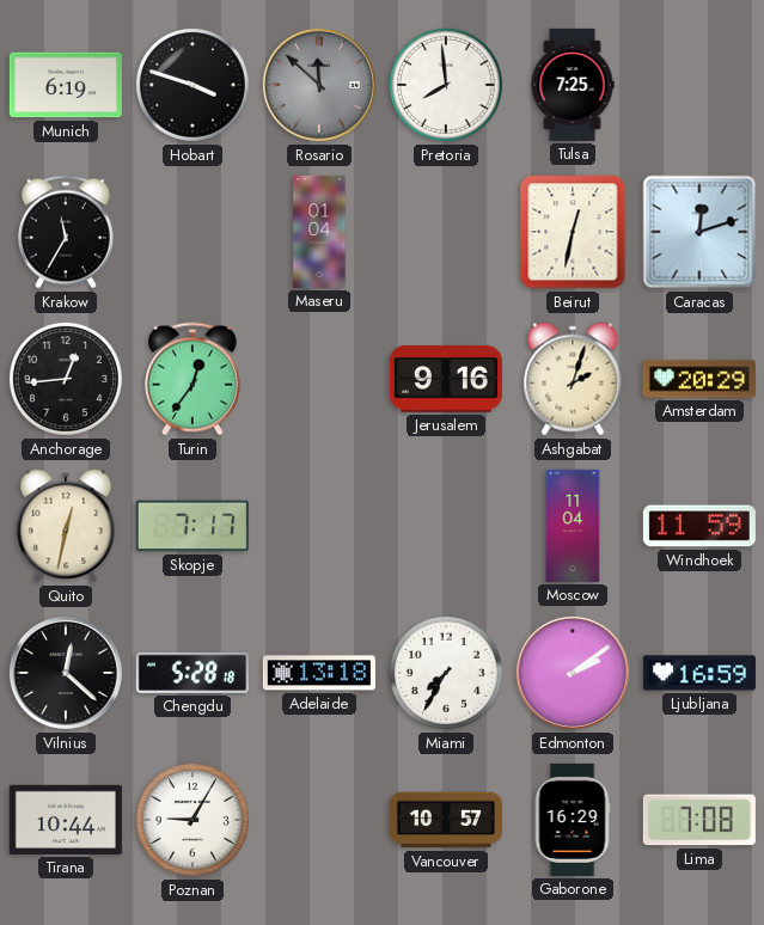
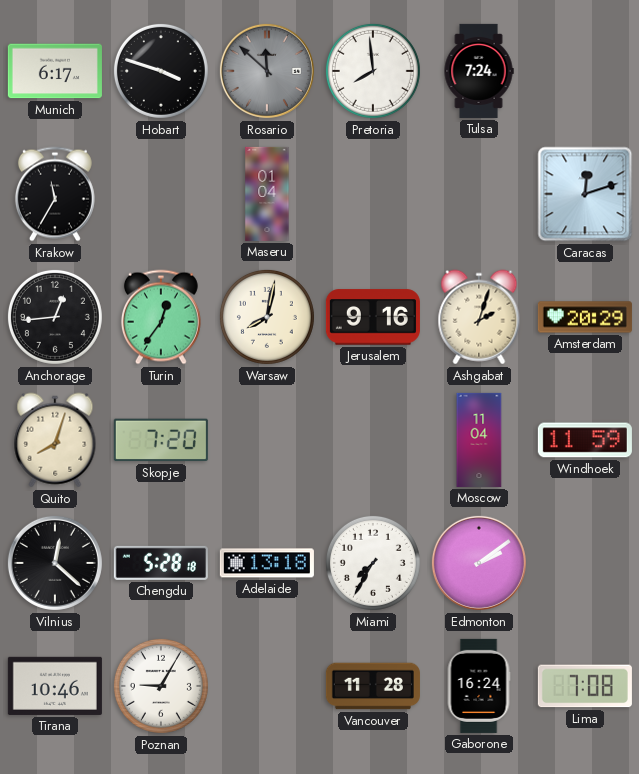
Munich: 6:19 -> 6:17
Tulsa: 7:25 -> 7:24
Beirut: 12:32 -> none
Warsaw: none -> 8:02
Quito: 12:32 -> 8:03
Skopje: 7:17 -> 7:20
Ljubljana: 16:59 -> none
Tirana: 10:44 -> 10:46
Vancouver: 10:57 -> 11:28
Gaborone: 16:29 -> 16:24
